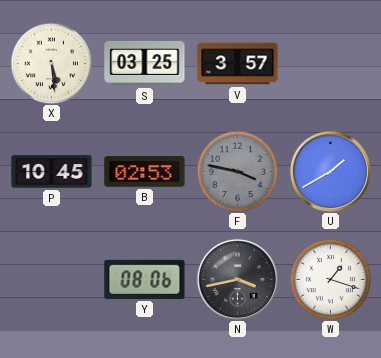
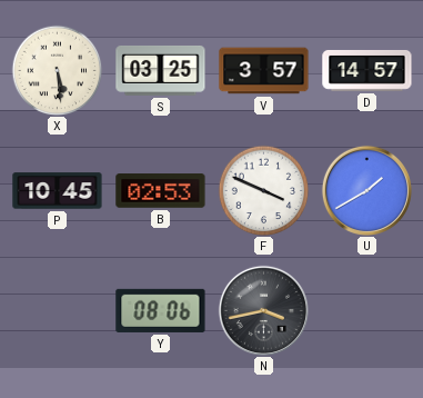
D: none -> 14:57
F: 3:47 -> 3:49
F dial: grey -> white
W: 1:18 -> none
